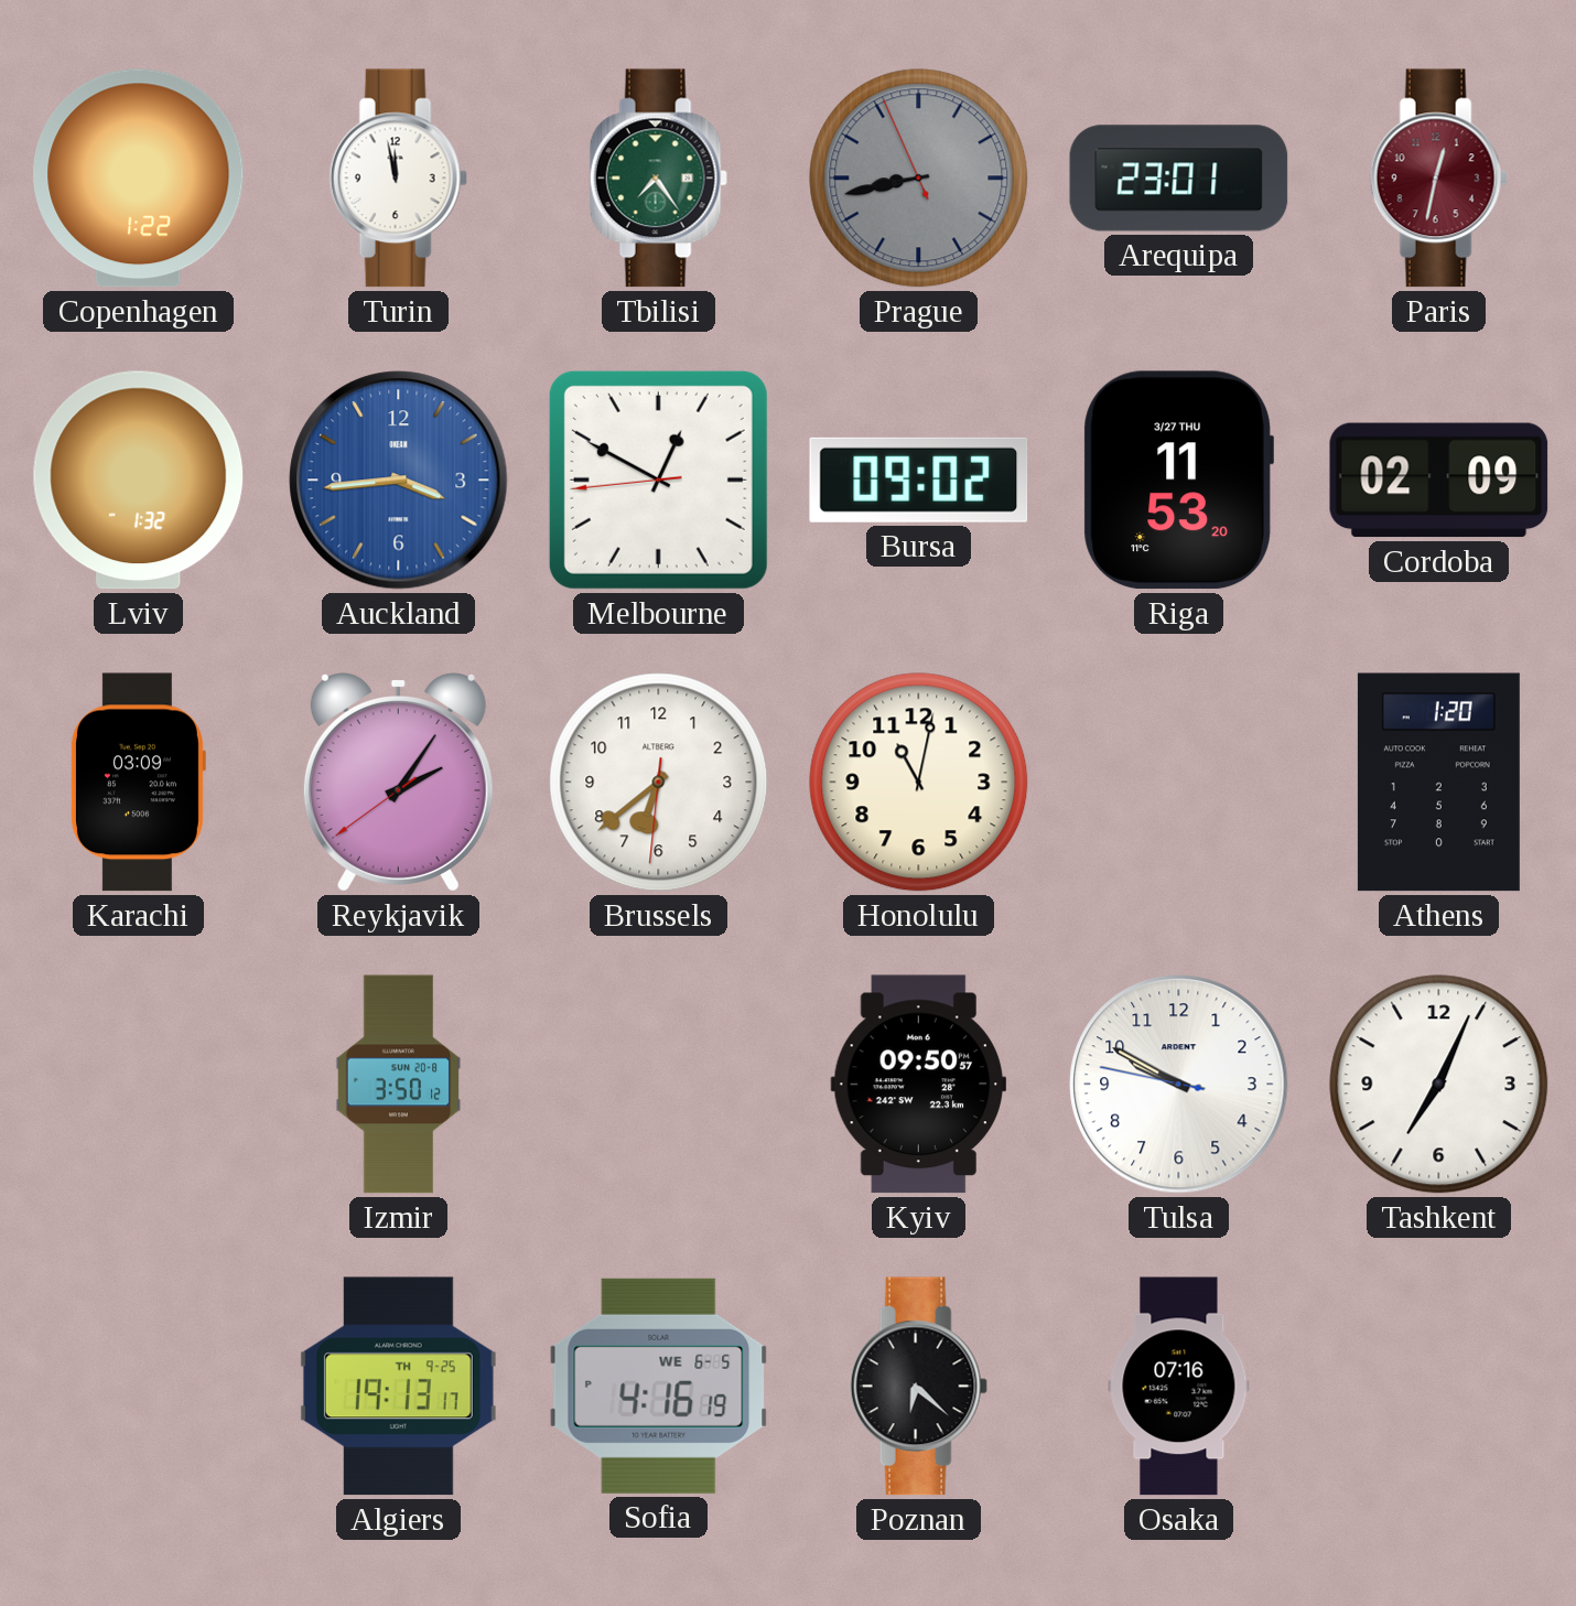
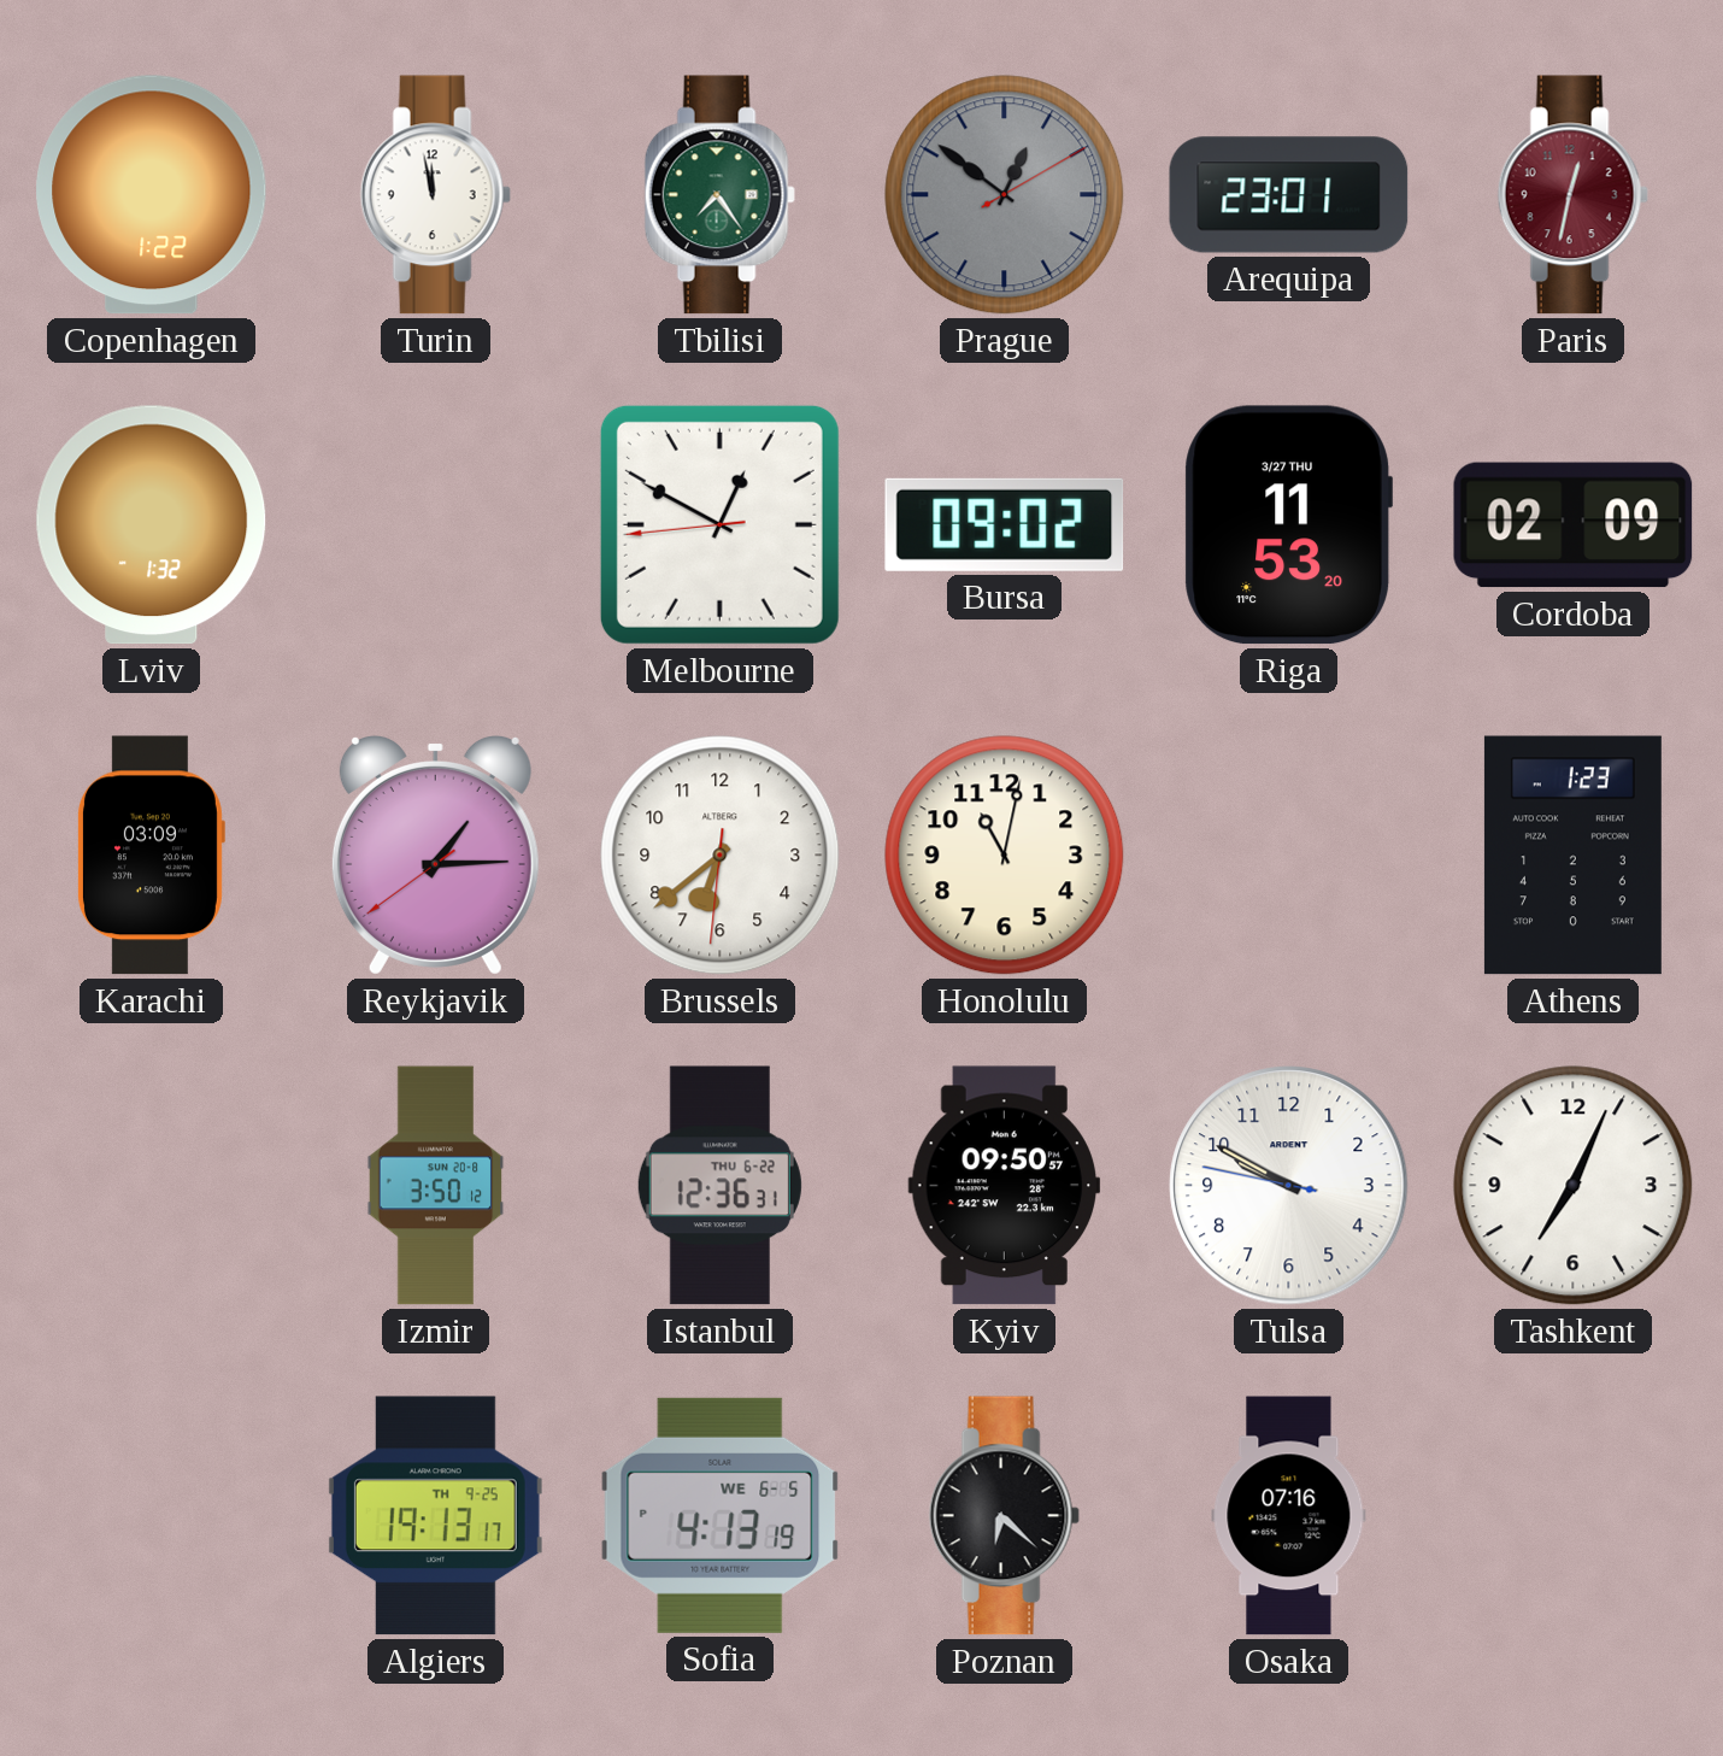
Prague: 8:42 -> 12:51
Auckland: 3:44 -> none
Reykjavik: 2:05 -> 1:14
Athens: 1:20 -> 1:23
Istanbul: none -> 12:36
Sofia: 4:16 -> 4:13
